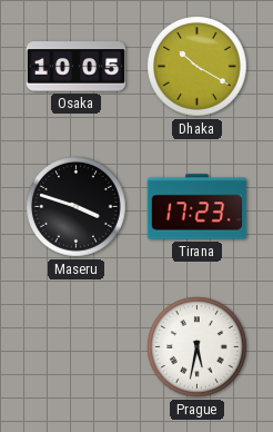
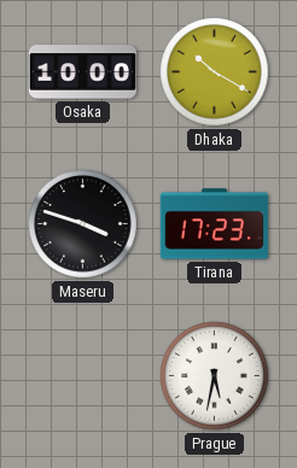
Osaka: 10:05 -> 10:00
